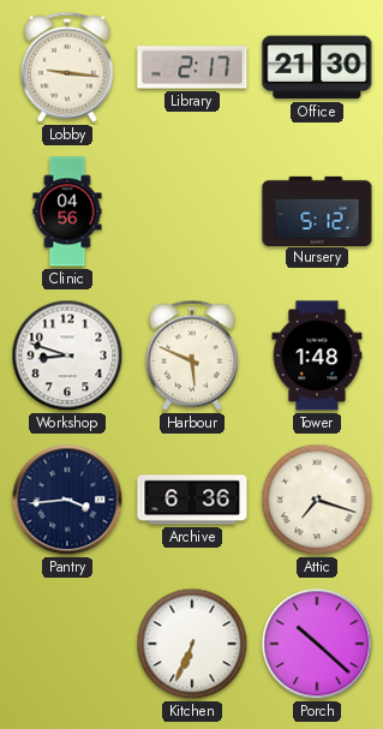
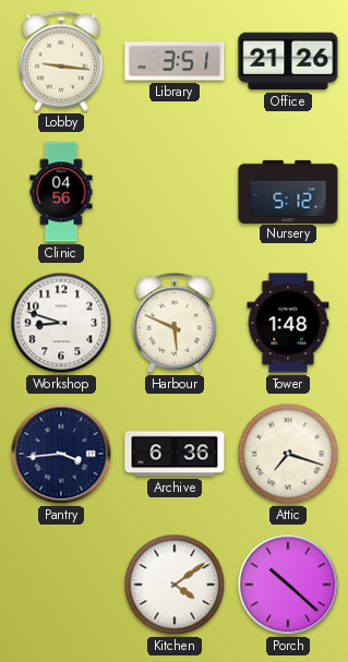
Library: 2:17 -> 3:51
Office: 21:30 -> 21:26
Kitchen: 6:34 -> 4:09
